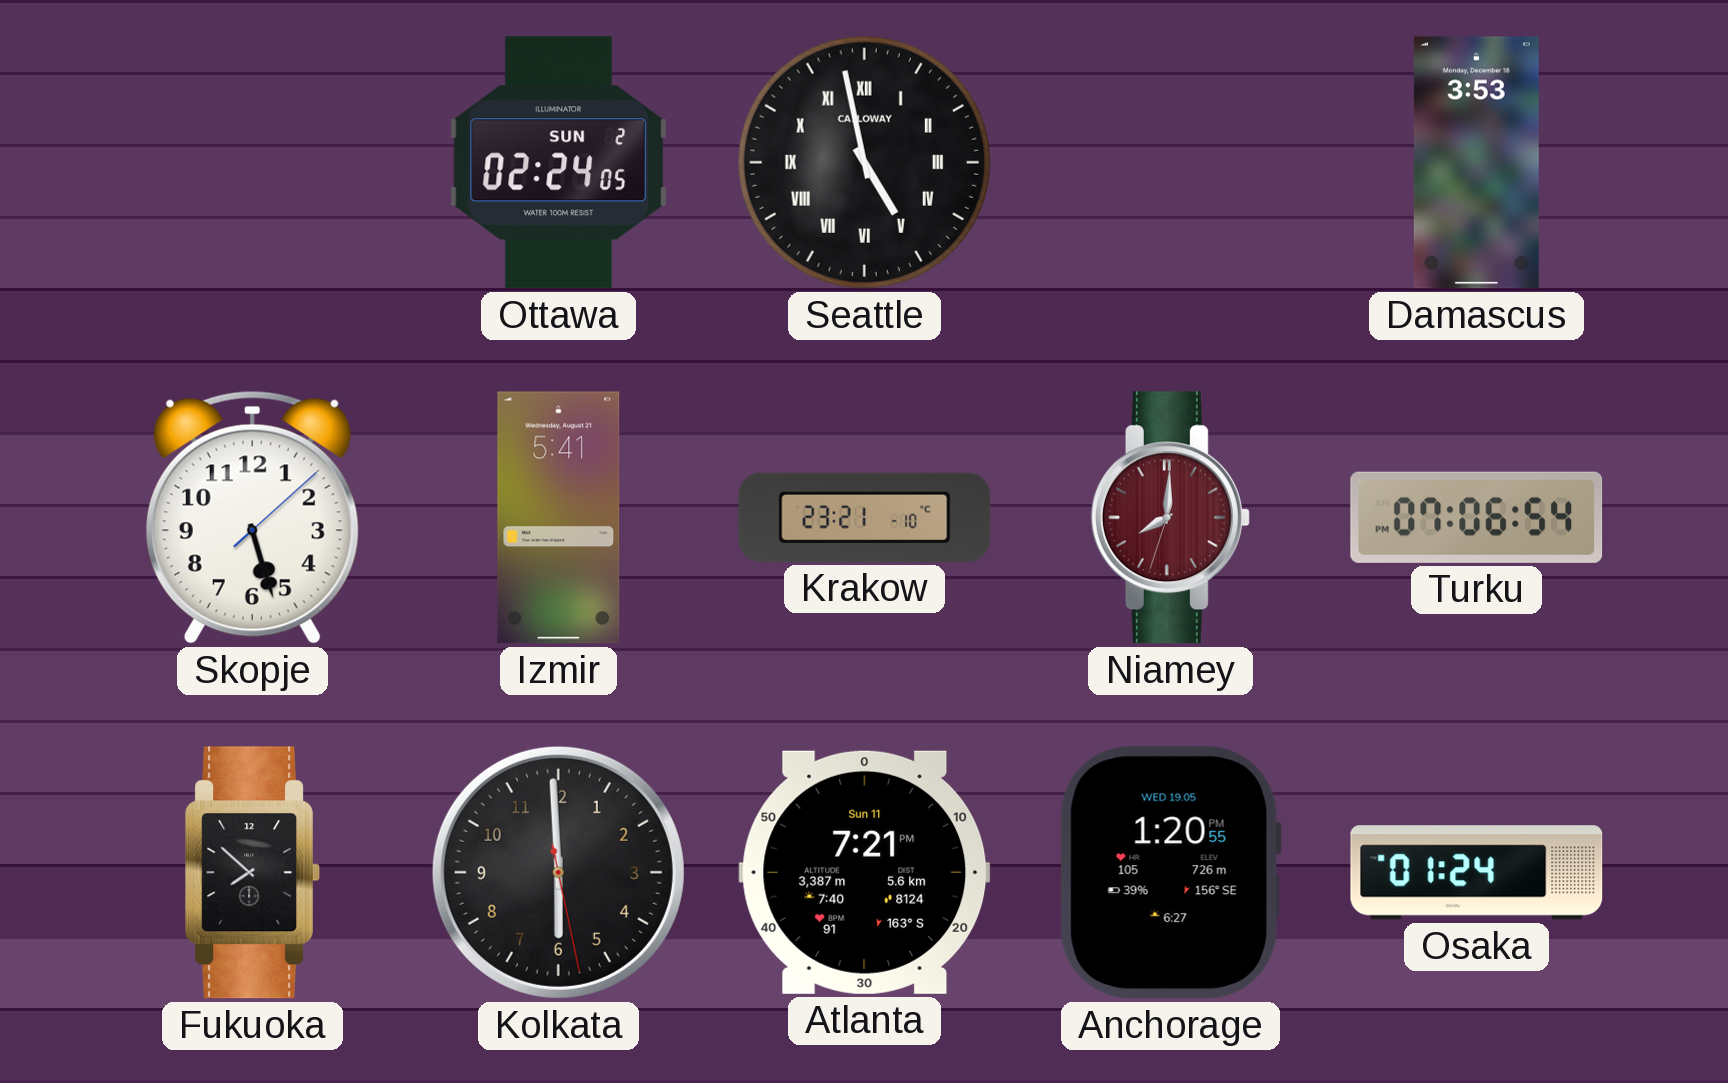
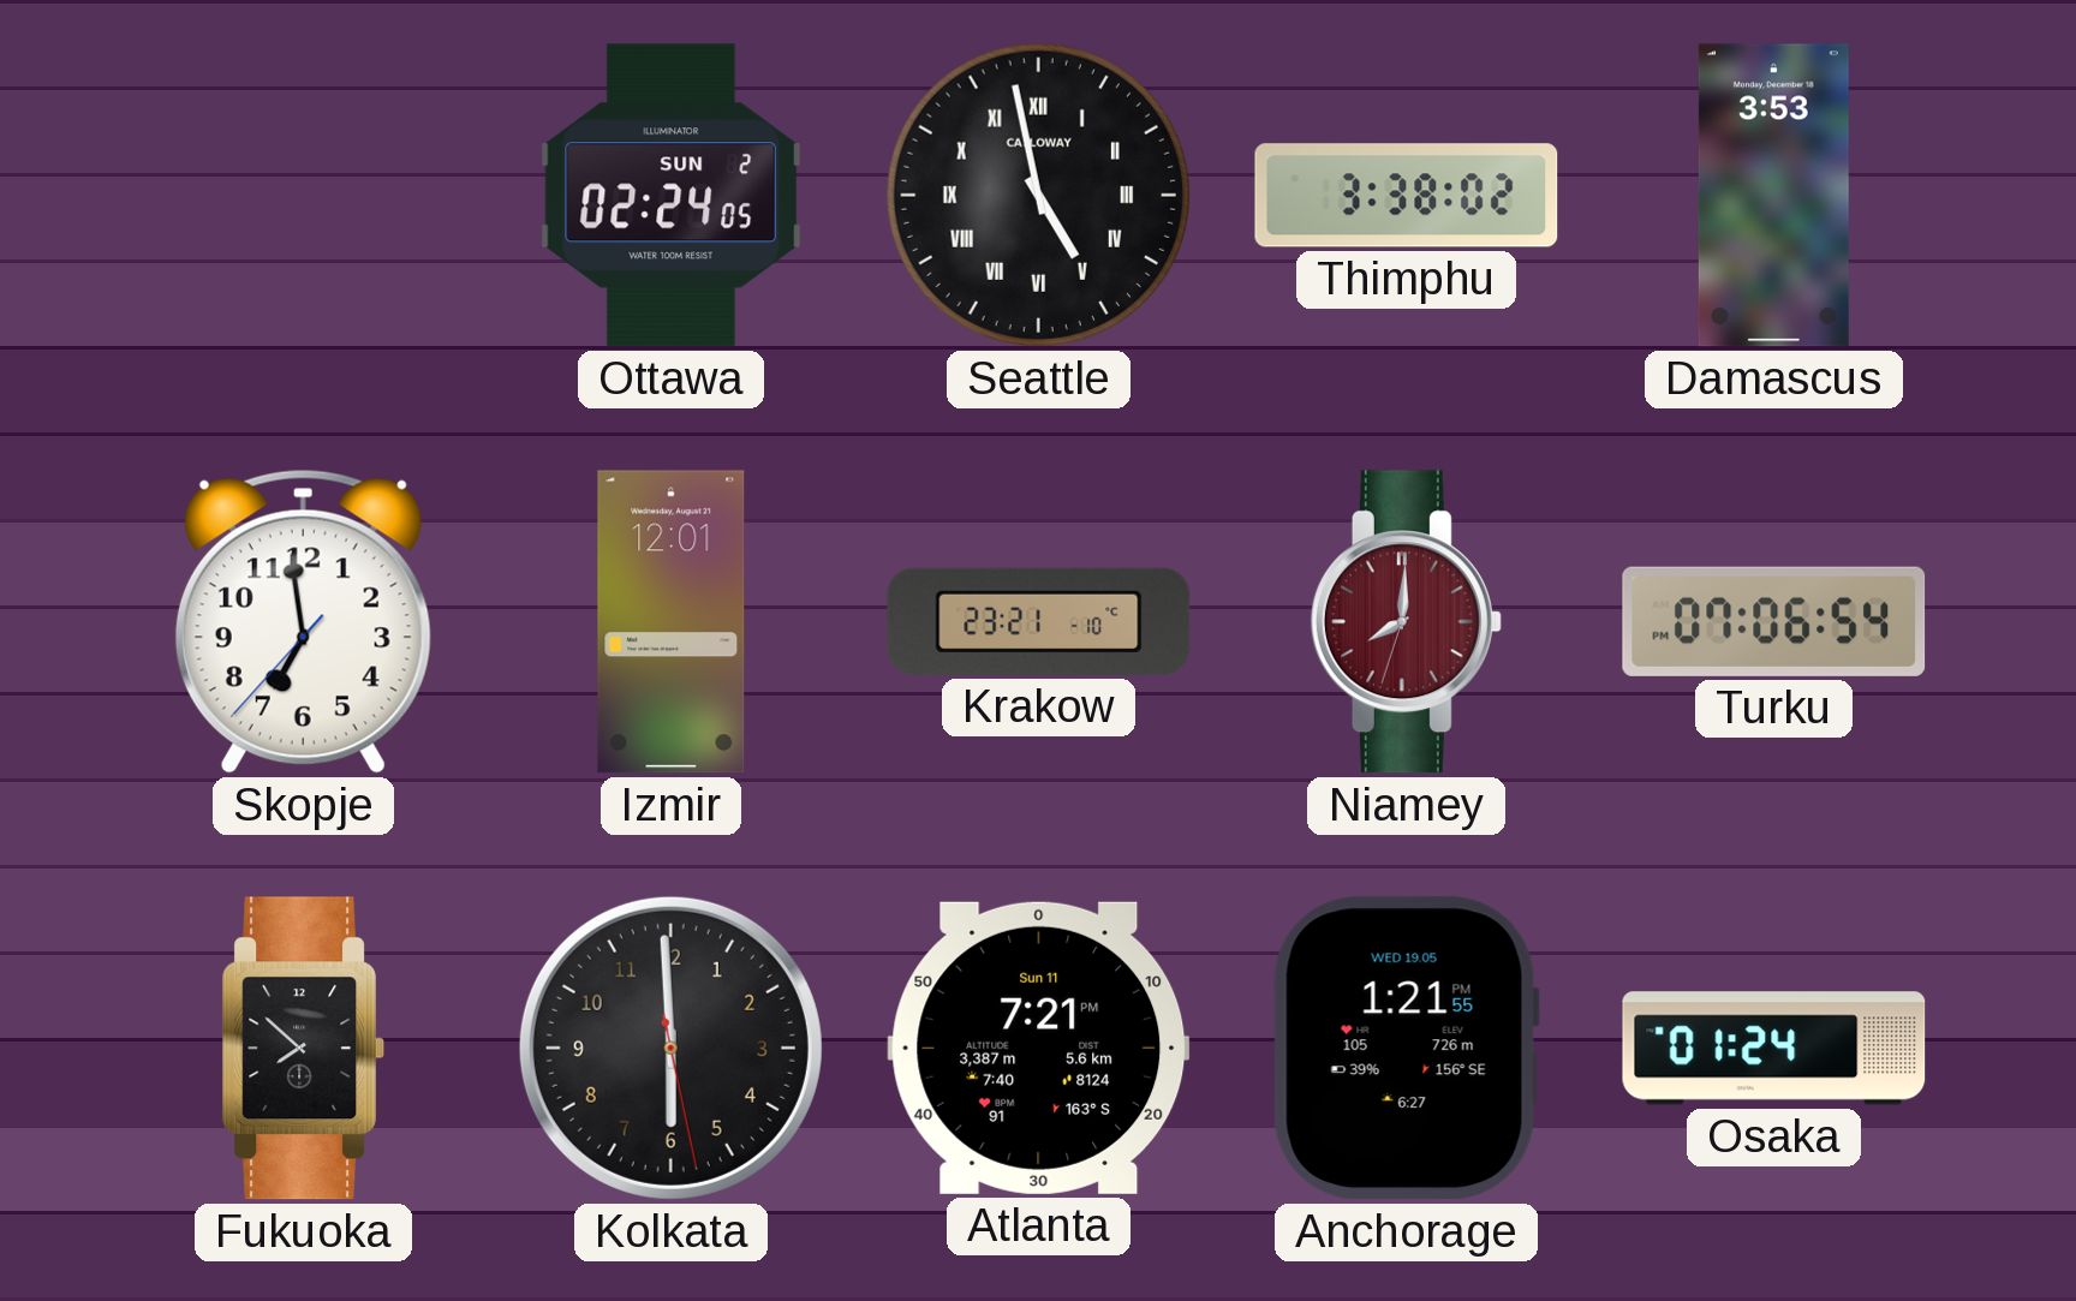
Thimphu: none -> 3:38
Skopje: 5:27 -> 6:58
Izmir: 5:41 -> 12:01
Anchorage: 1:20 -> 1:21
